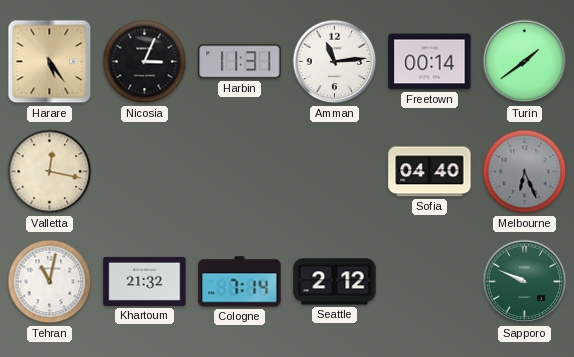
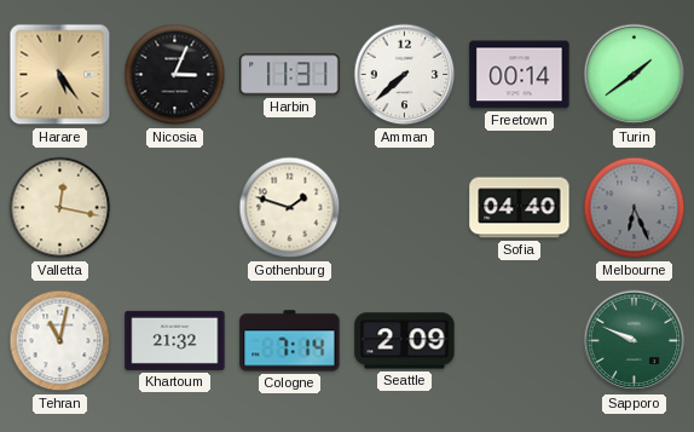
Amman: 11:14 -> 7:38
Gothenburg: none -> 1:48
Seattle: 2:12 -> 2:09
